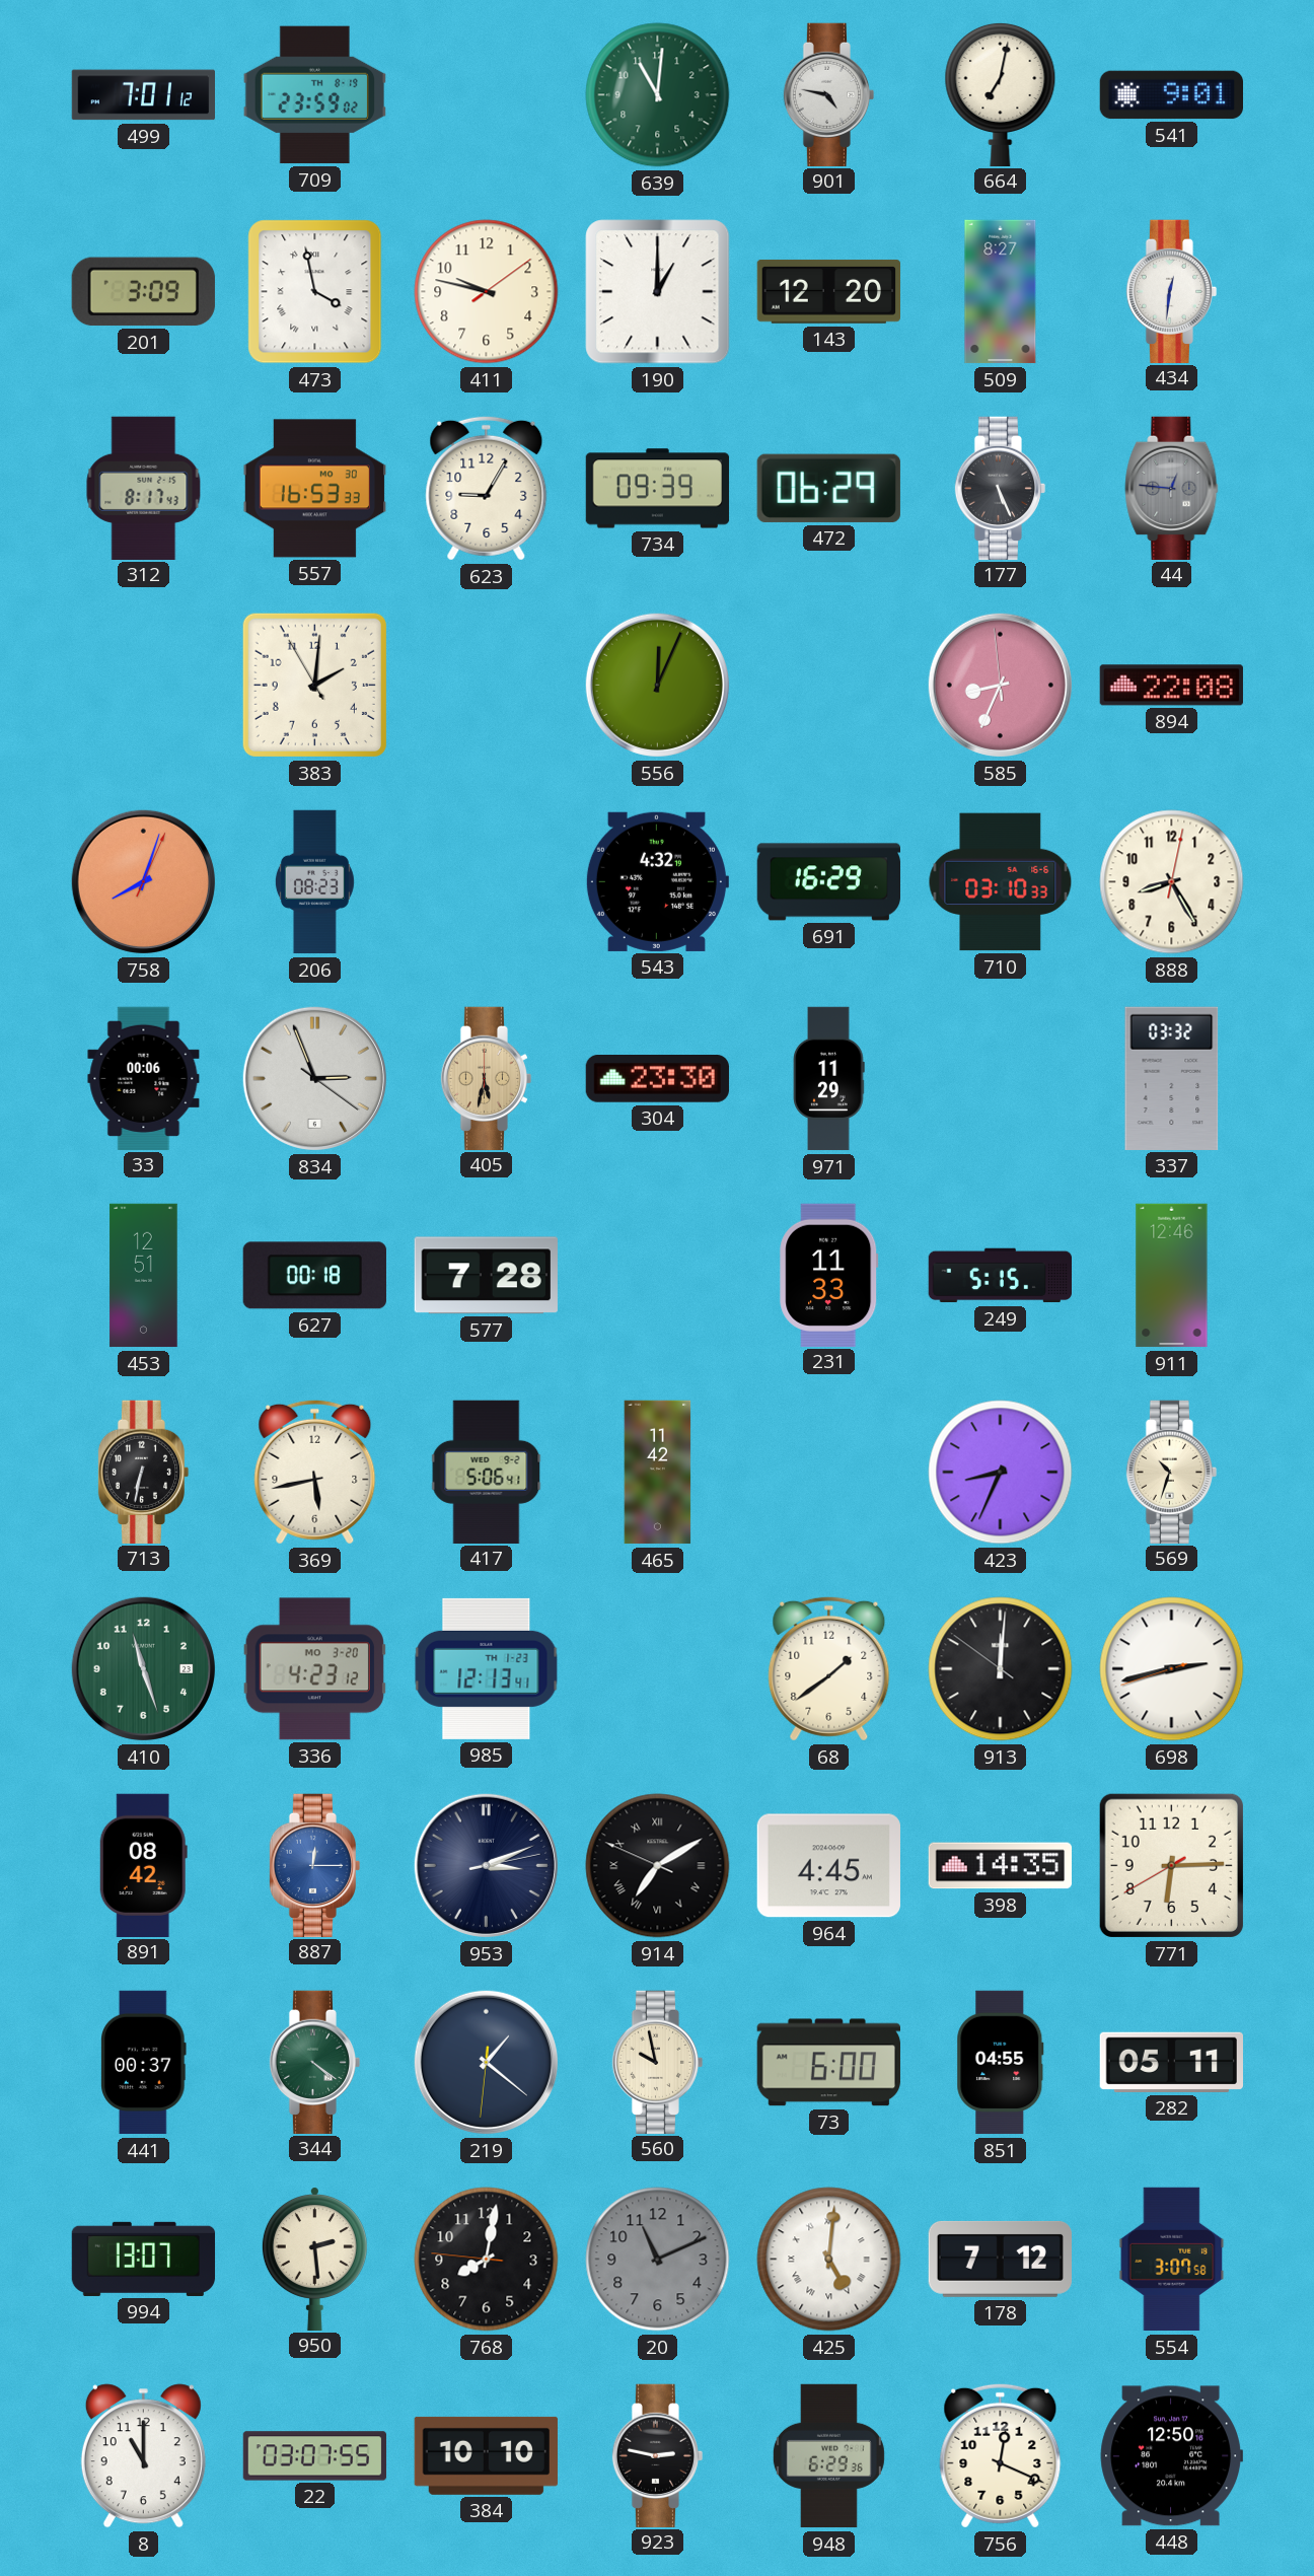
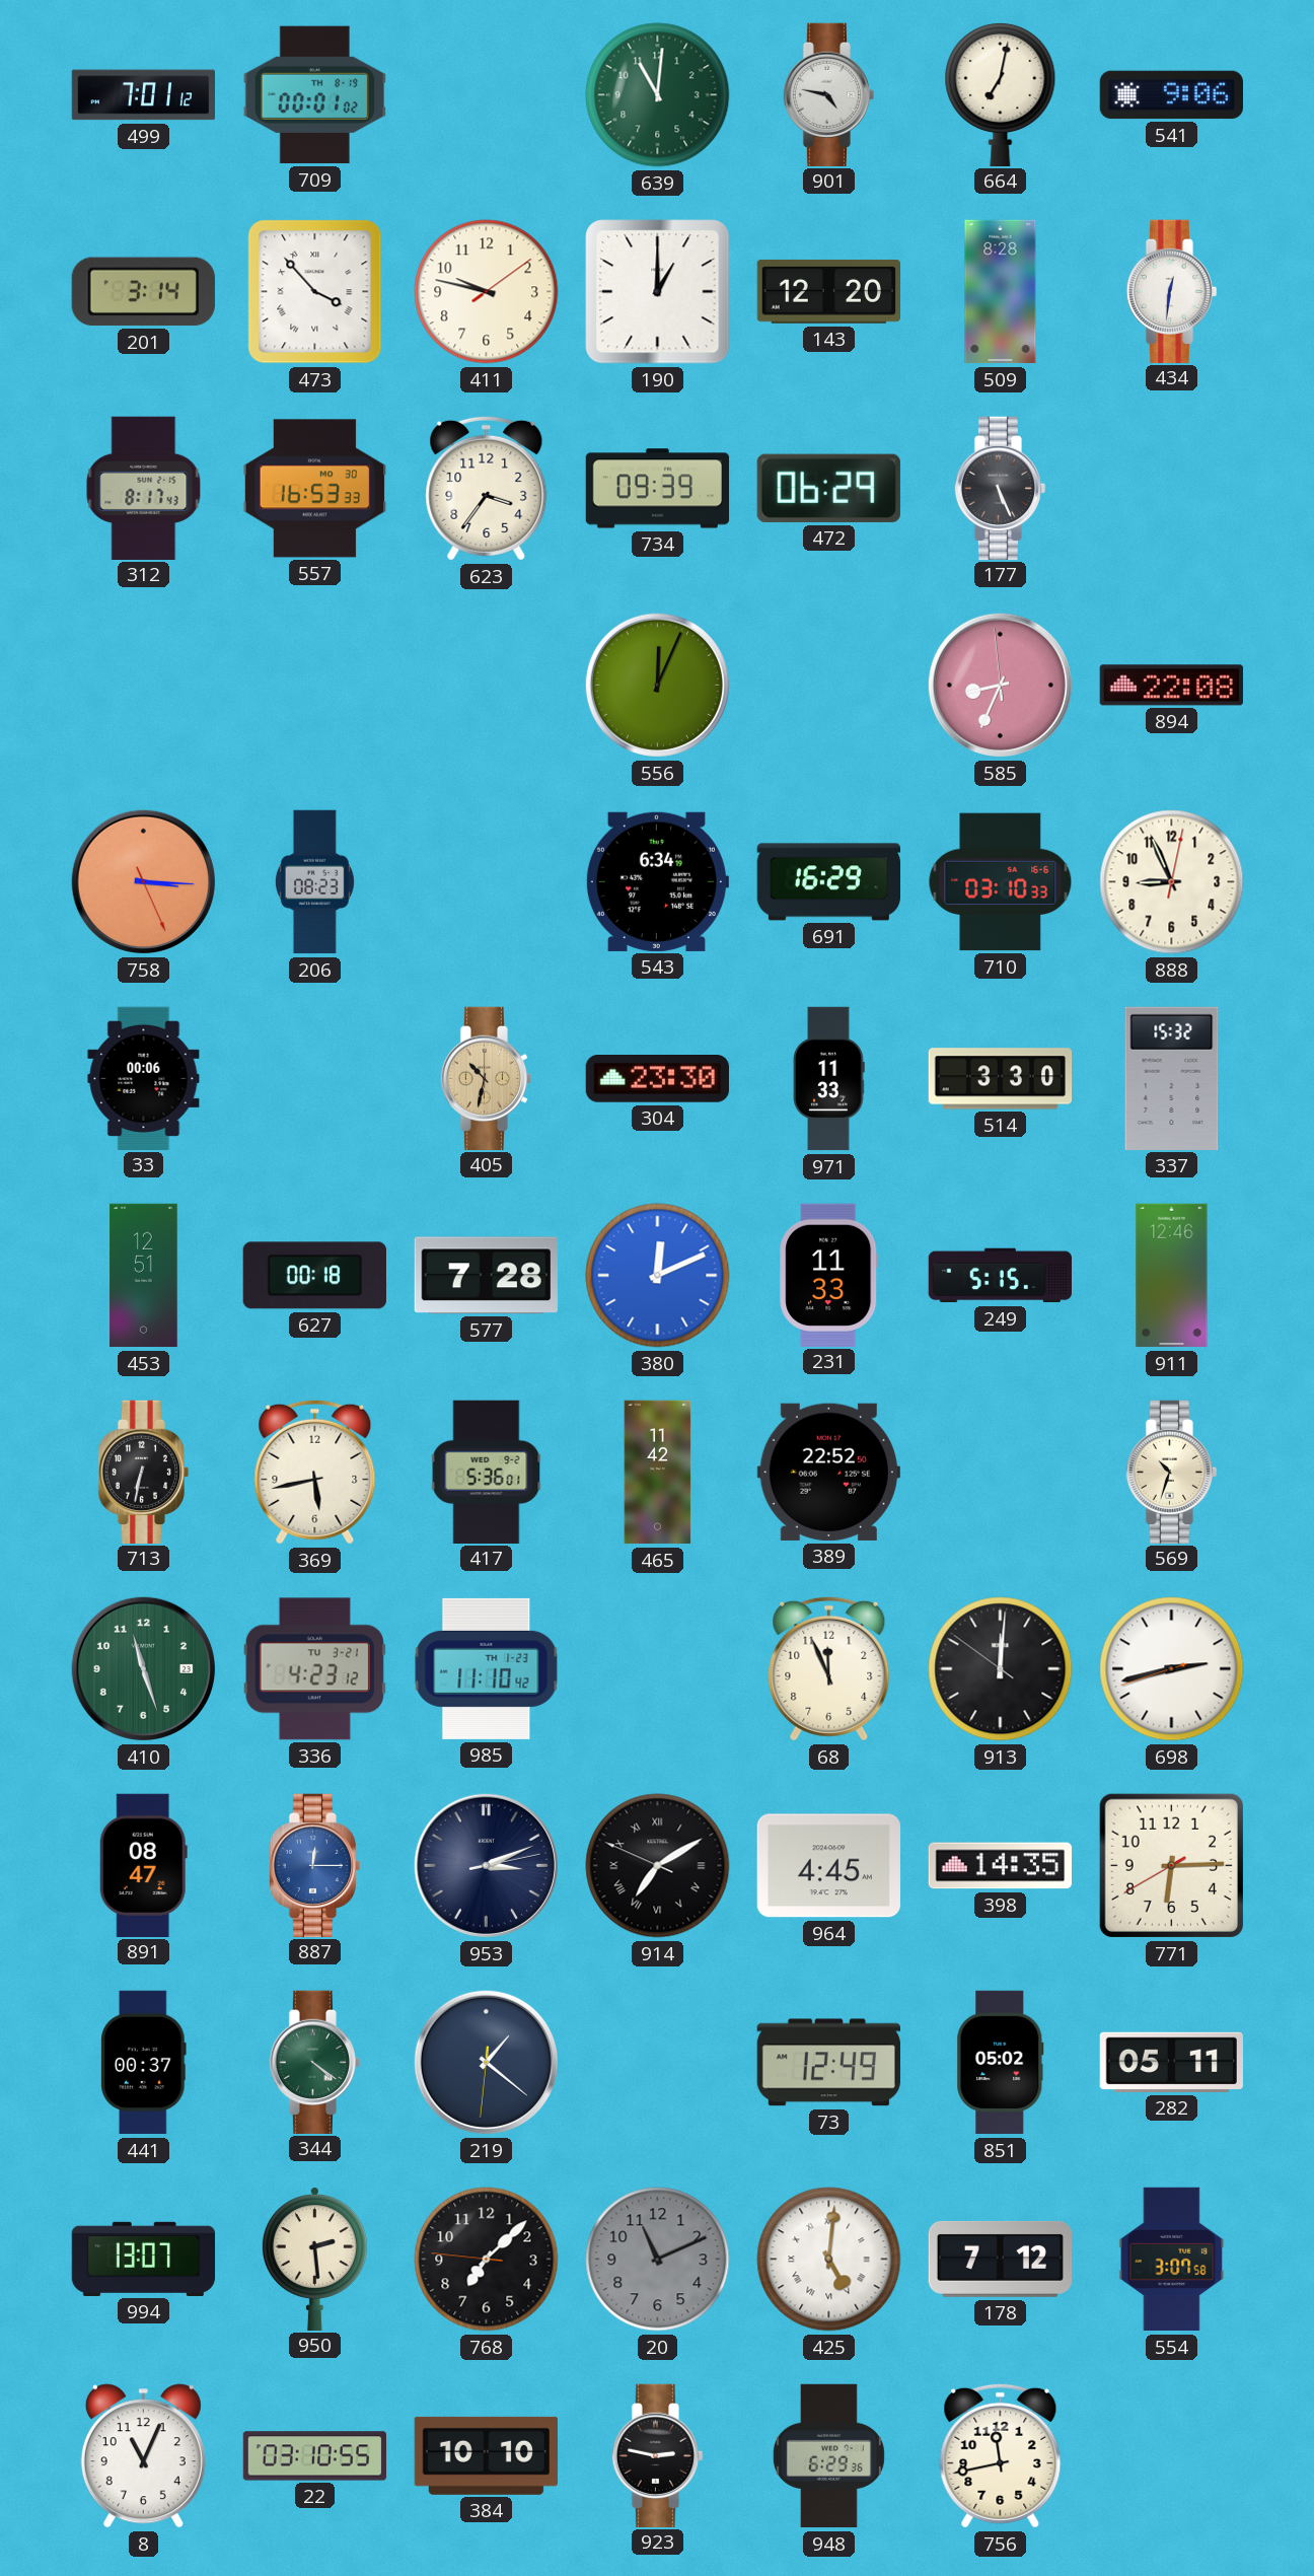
709: 23:59 -> 00:01
541: 9:01 -> 9:06
201: 3:09 -> 3:14
473: 3:58 -> 3:53
509: 8:27 -> 8:28
623: 9:05 -> 3:36
44: 12:46 -> none
383: 2:00 -> none
758: 8:03 -> 3:15
543: 4:32 -> 6:34
888: 8:25 -> 8:56
834: 2:56 -> none
405: 5:32 -> 10:32
971: 11:29 -> 11:33
514: none -> 3:30
337: 03:32 -> 15:32
380: none -> 12:11
417: 5:06 -> 5:36
389: none -> 22:52
423: 8:34 -> none
336 date: MO 3-20 -> TU 3-21
985: 12:13 -> 11:10
68: 1:39 -> 11:56
891: 08:42 -> 08:47
560: 9:58 -> none
73: 6:00 -> 12:49
851: 04:55 -> 05:02
768: 8:01 -> 7:07
8: 11:00 -> 11:04
22: 03:07 -> 03:10
756: 12:19 -> 11:43
448: 12:50 -> none
